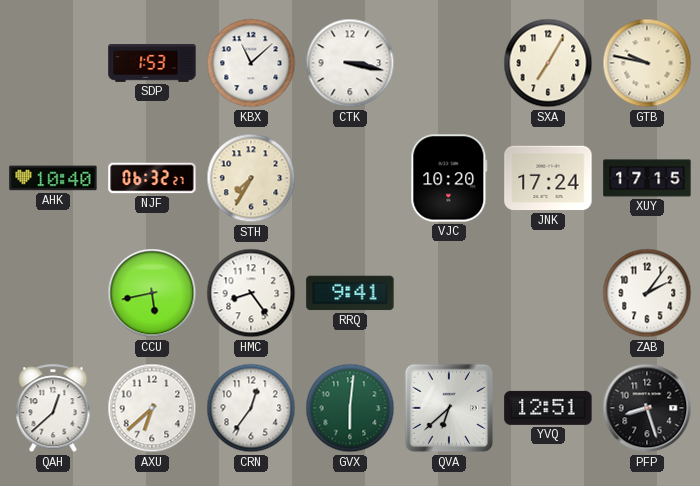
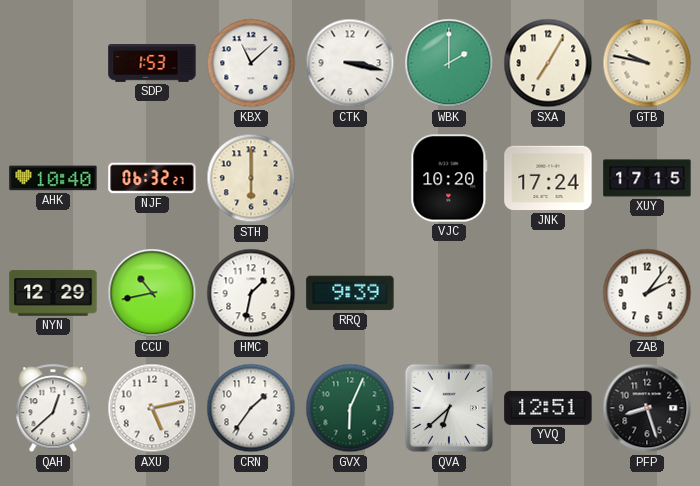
WBK: none -> 2:00
STH: 7:35 -> 6:00
NYN: none -> 12:29
CCU: 5:43 -> 10:43
HMC: 8:24 -> 1:32
RRQ: 9:41 -> 9:39
AXU: 6:38 -> 5:13
CRN: 12:36 -> 1:36
GVX: 6:01 -> 6:04
